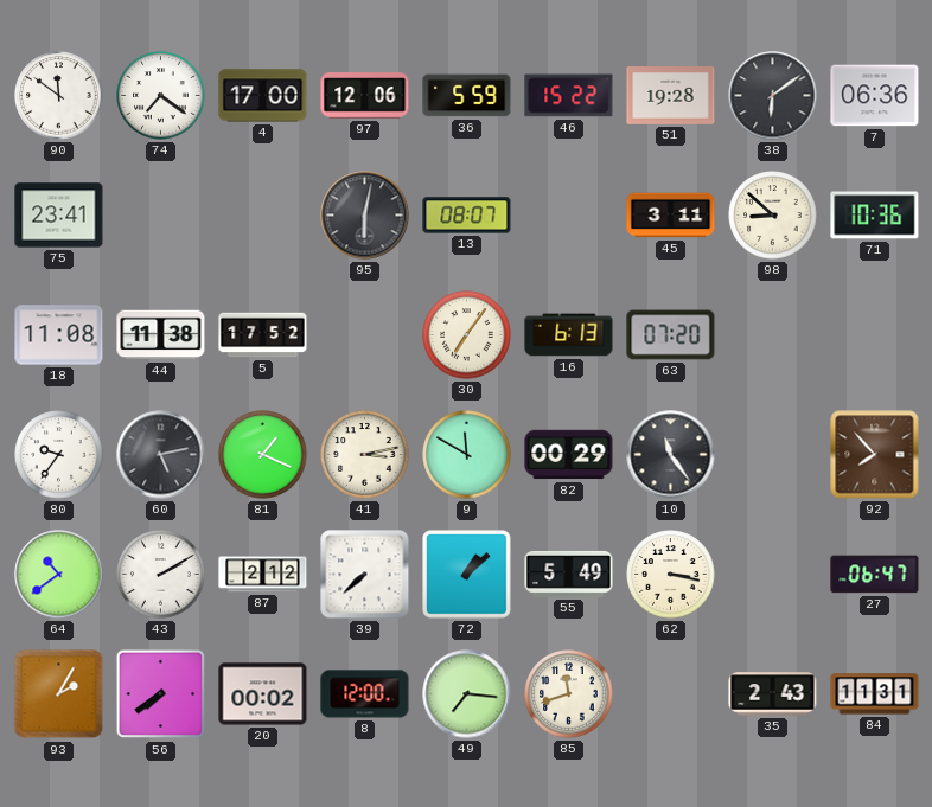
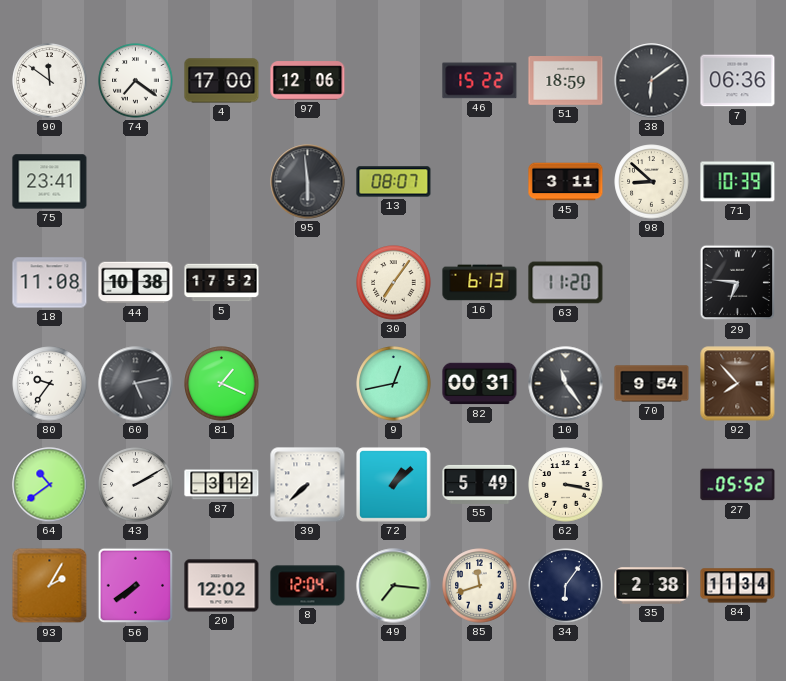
36: 5:59 -> none
51: 19:28 -> 18:59
95: 6:02 -> 5:59
71: 10:36 -> 10:39
44: 11:38 -> 10:38
63: 07:20 -> 11:20
29: none -> 6:46
41: 3:13 -> none
9: 11:50 -> 12:43
82: 00:29 -> 00:31
70: none -> 9:54
87: 2:12 -> 3:12
27: 06:47 -> 05:52
20: 00:02 -> 12:02
8: 12:00 -> 12:04
34: none -> 6:06
35: 2:43 -> 2:38
84: 11:31 -> 11:34
